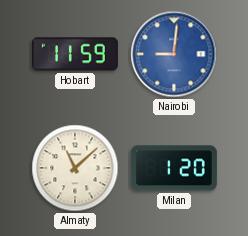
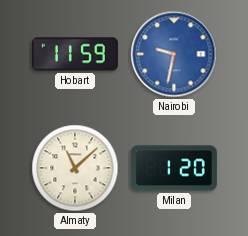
Nairobi: 9:01 -> 9:32
